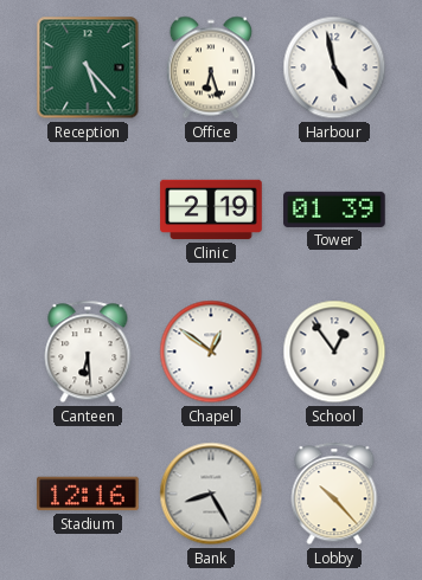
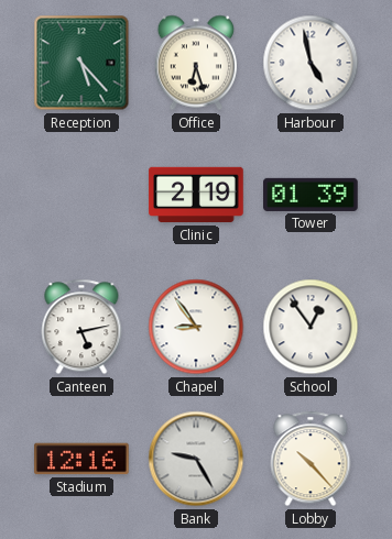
Canteen: 6:29 -> 5:13
Chapel: 12:51 -> 8:54
Bank: 8:25 -> 9:25
